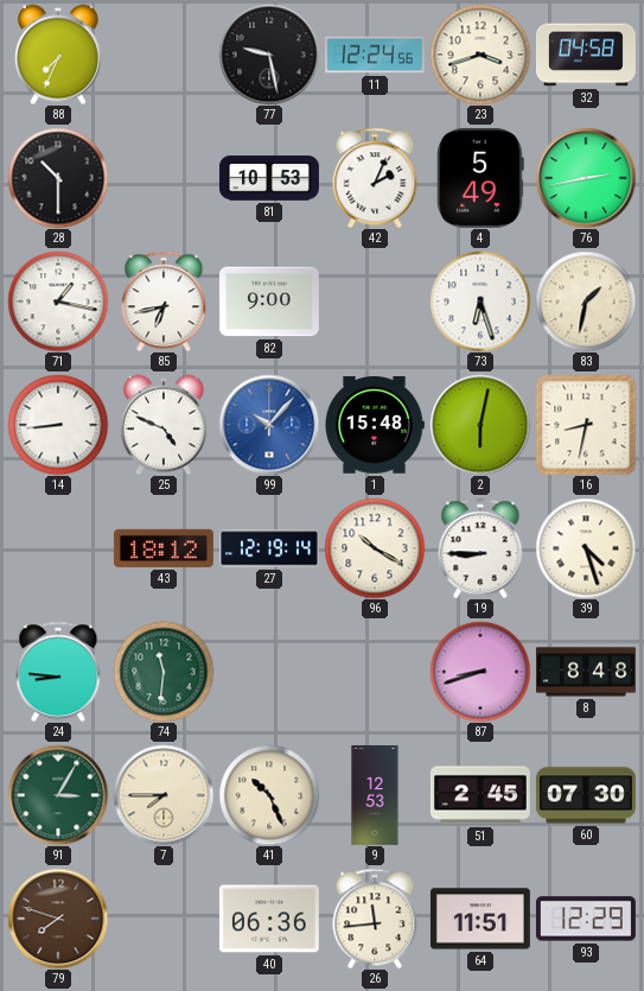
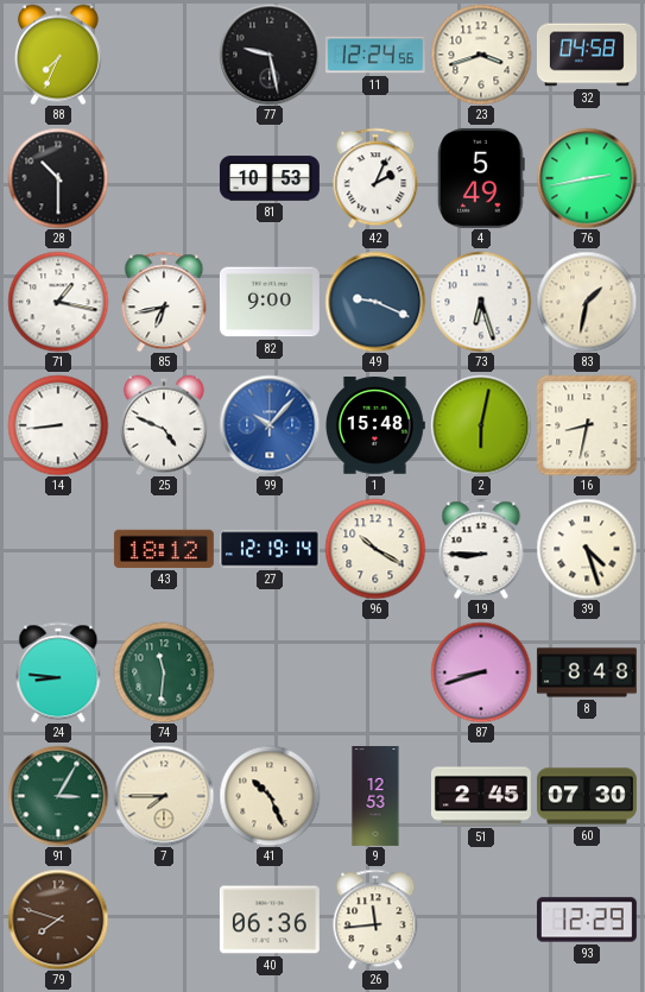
49: none -> 9:19
64: 11:51 -> none
